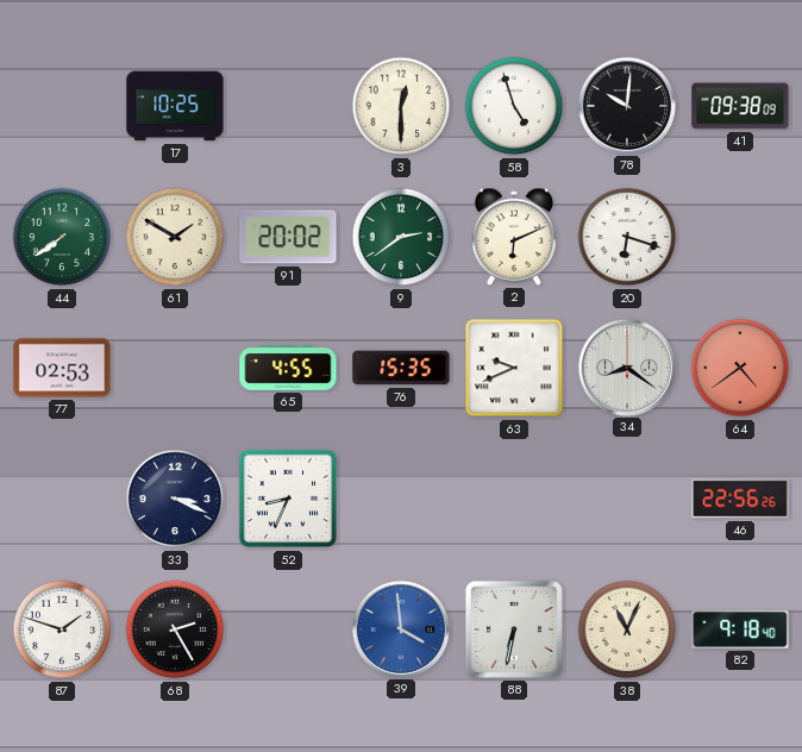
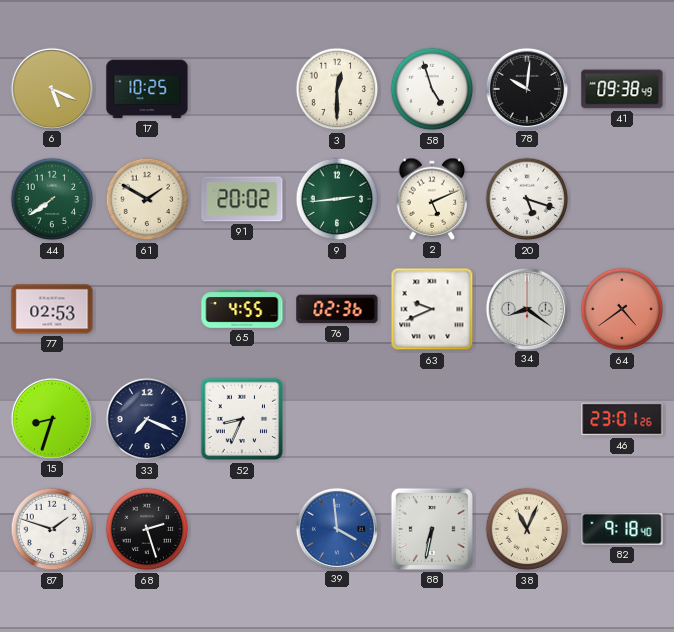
6: none -> 5:19
41: 09:38:09 -> 09:38:49
9: 2:39 -> 2:44
2: 6:11 -> 5:11
20: 6:18 -> 5:18
76: 15:35 -> 02:36
15: none -> 8:33
33: 3:19 -> 7:19
46: 22:56 -> 23:01
68: 2:25 -> 2:27
